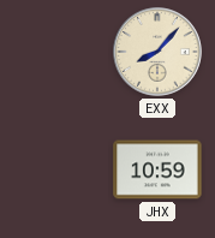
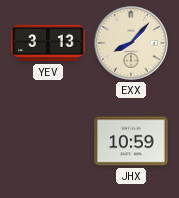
YEV: none -> 3:13
